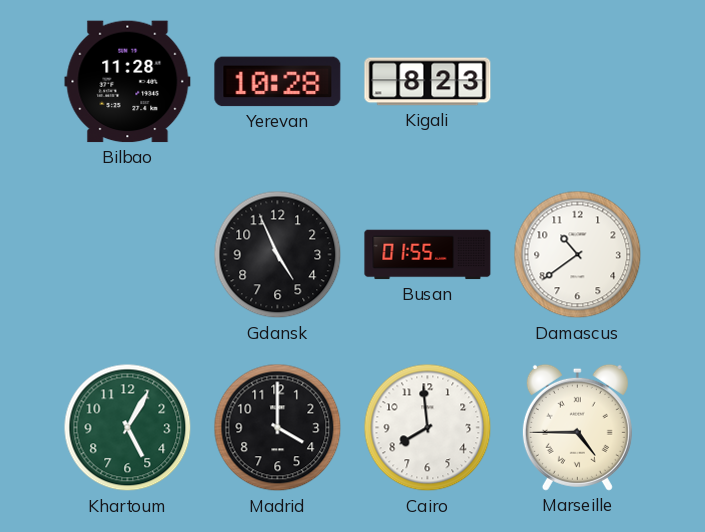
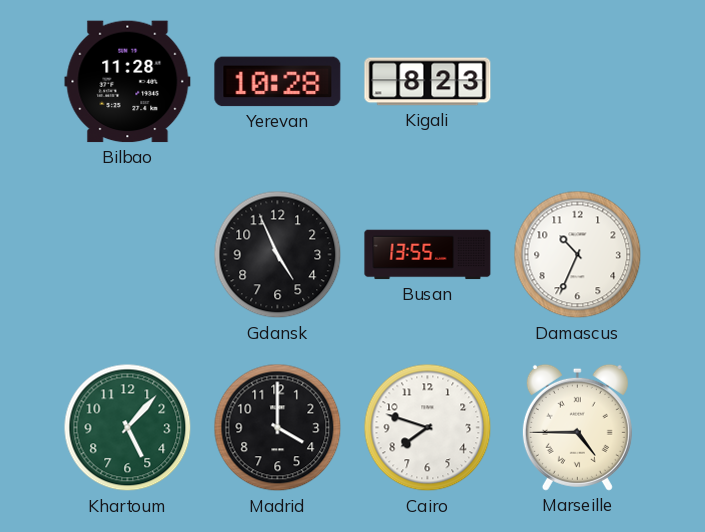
Busan: 01:55 -> 13:55
Damascus: 10:39 -> 10:34
Khartoum: 5:05 -> 5:07
Cairo: 7:59 -> 7:48
